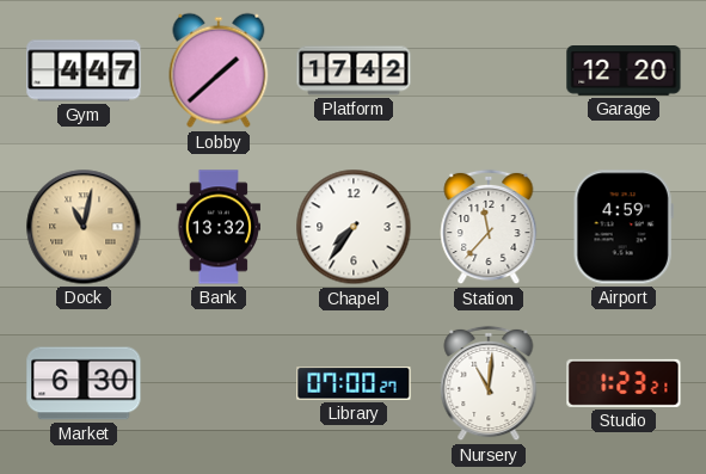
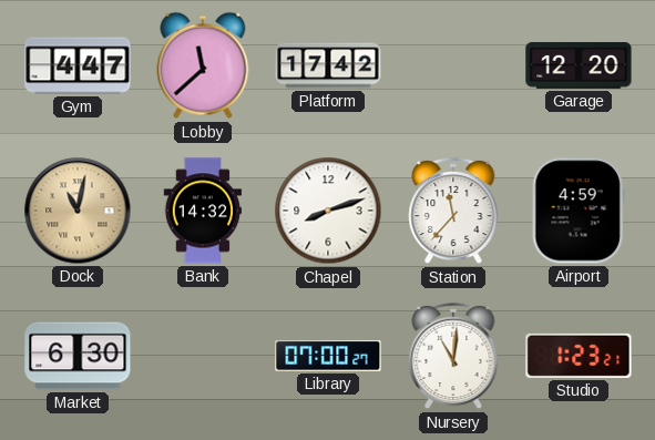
Lobby: 1:38 -> 11:38
Bank: 13:32 -> 14:32
Chapel: 7:36 -> 8:12
